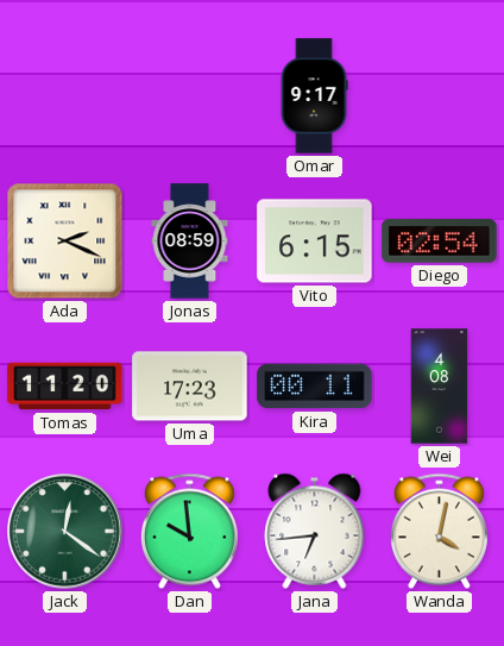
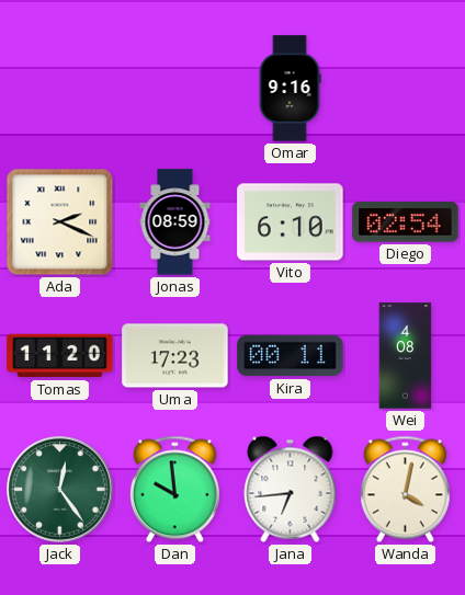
Omar: 9:17 -> 9:16
Vito: 6:15 -> 6:10
Jack: 12:21 -> 12:24
